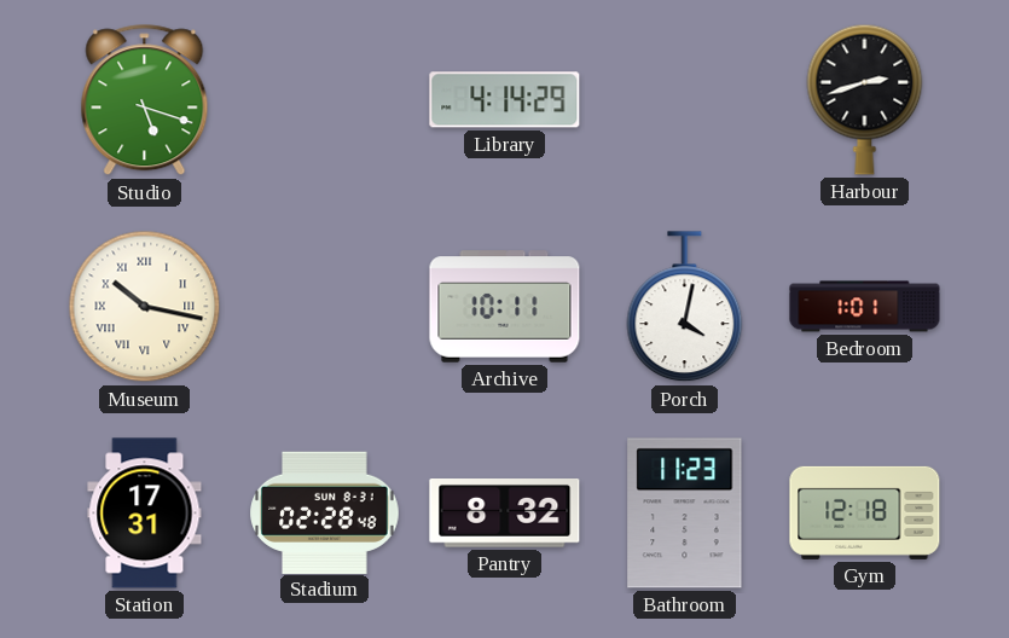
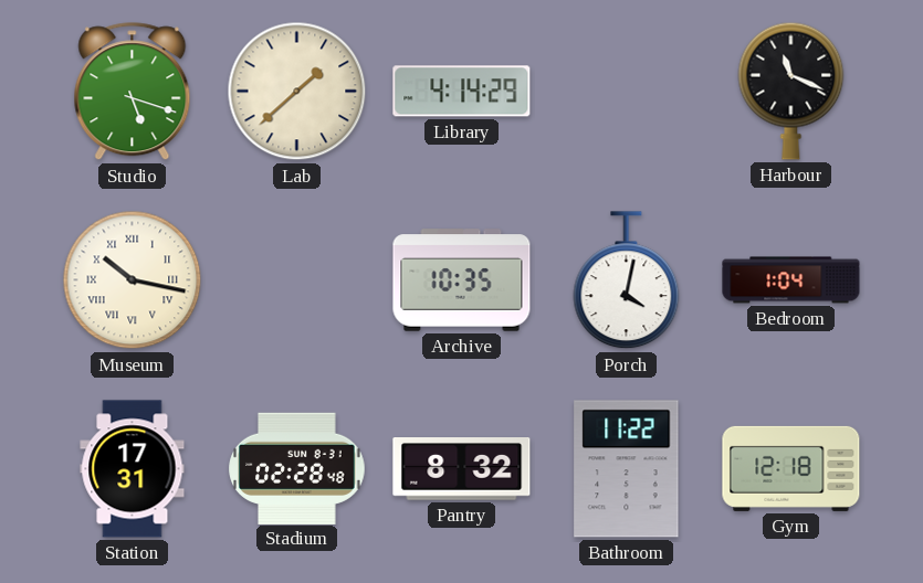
Lab: none -> 1:38
Harbour: 2:42 -> 11:19
Archive: 10:11 -> 10:35
Bedroom: 1:01 -> 1:04
Bathroom: 11:23 -> 11:22
